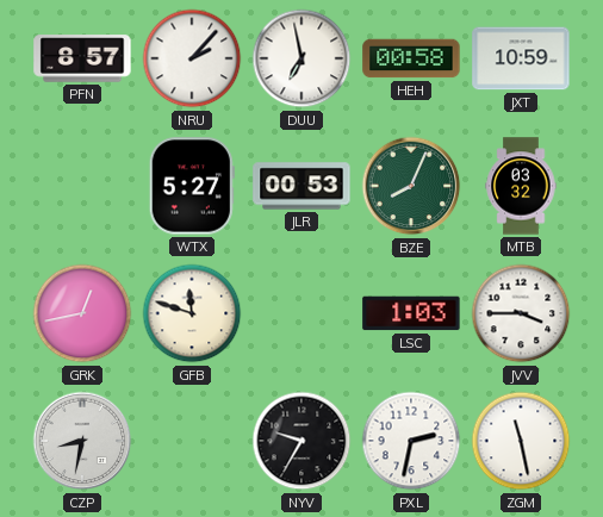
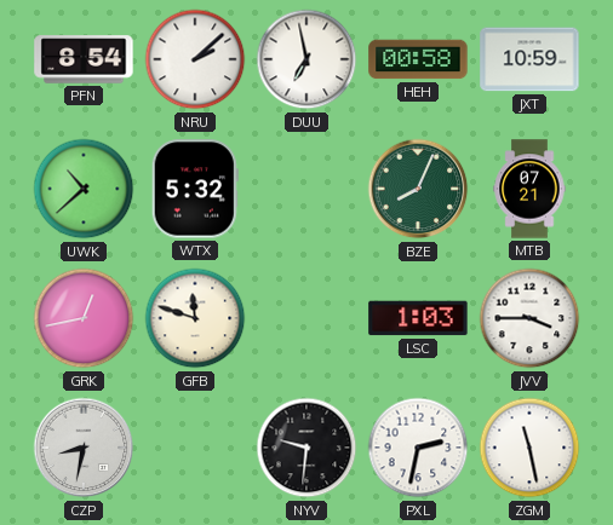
PFN: 8:57 -> 8:54
NRU: 2:07 -> 2:08
UWK: none -> 10:38
WTX: 5:27 -> 5:32
JLR: 00:53 -> none
MTB: 03:32 -> 07:21
NYV: 9:35 -> 9:31
